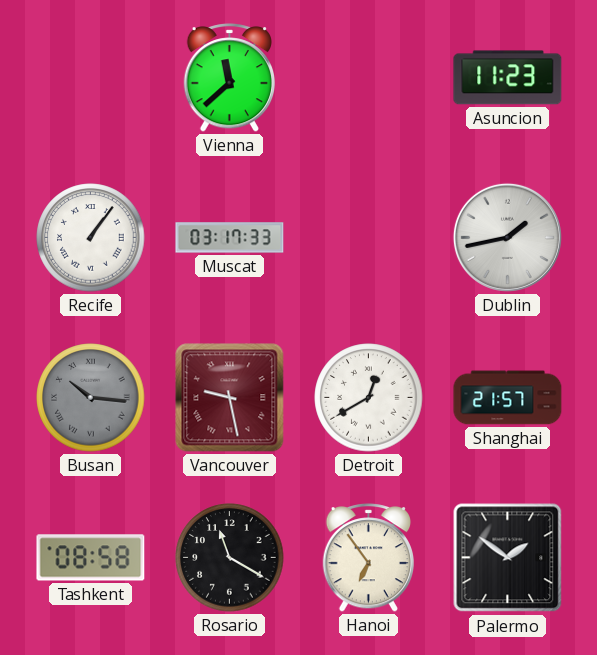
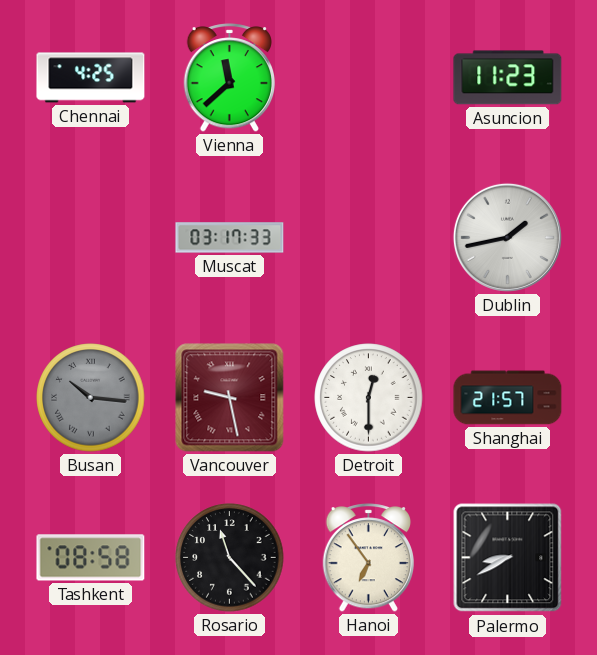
Chennai: none -> 4:25
Recife: 1:06 -> none
Detroit: 12:40 -> 12:30
Rosario: 11:20 -> 11:23
Palermo: 1:51 -> 8:40
